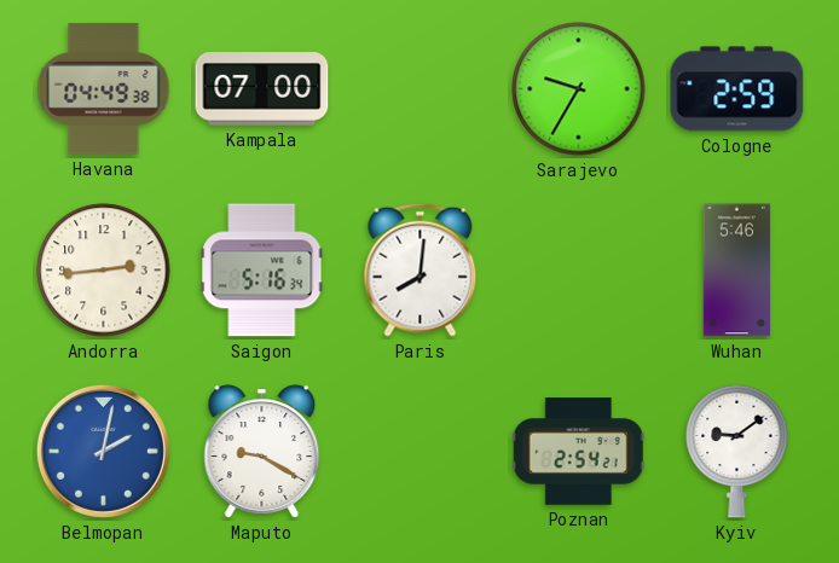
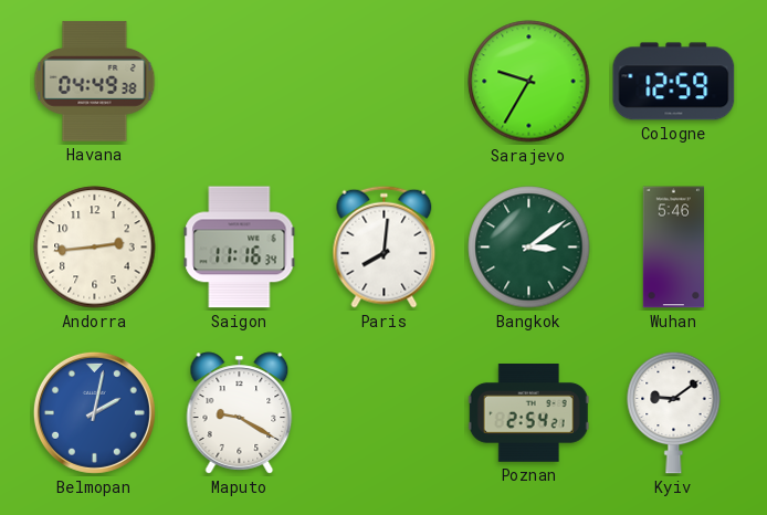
Kampala: 07:00 -> none
Cologne: 2:59 -> 12:59
Saigon: 5:16 -> 11:16
Bangkok: none -> 3:09
